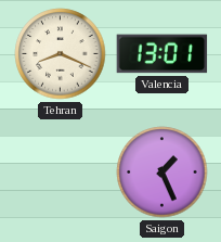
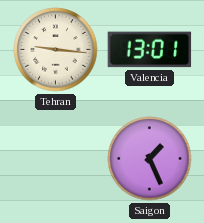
Tehran: 8:19 -> 9:16
